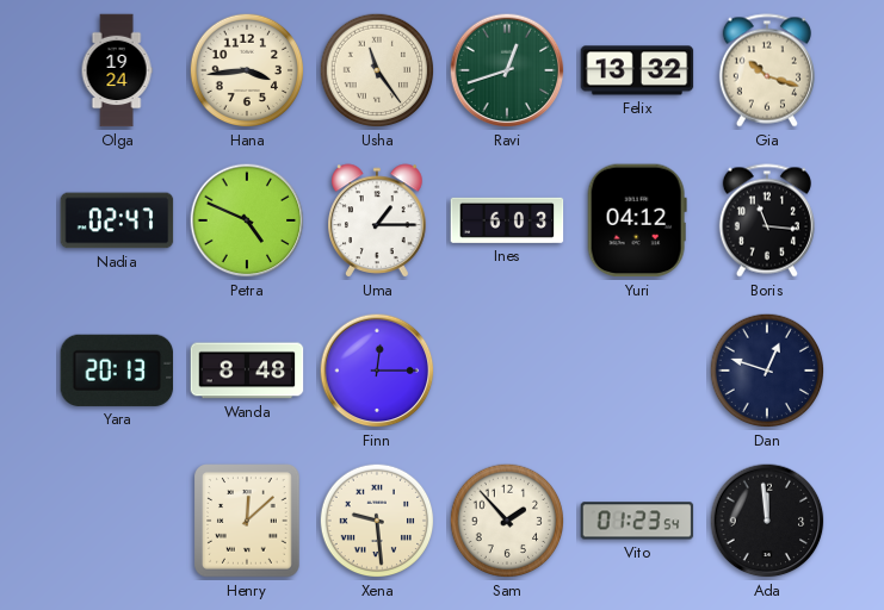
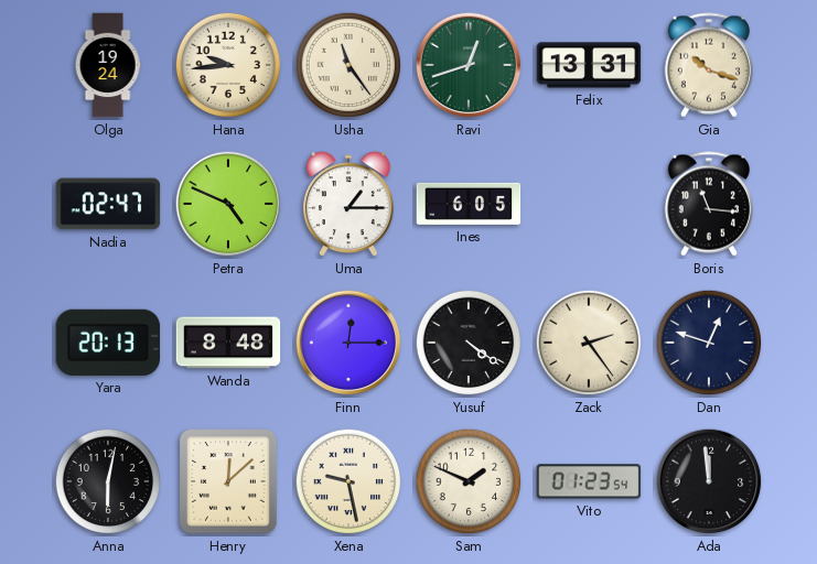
Hana: 3:44 -> 9:44
Felix: 13:32 -> 13:31
Ines: 6:03 -> 6:05
Yuri: 04:12 -> none
Yusuf: none -> 4:21
Zack: none -> 2:24
Anna: none -> 6:02
Xena: 9:29 -> 9:28
Sam: 1:53 -> 1:49
